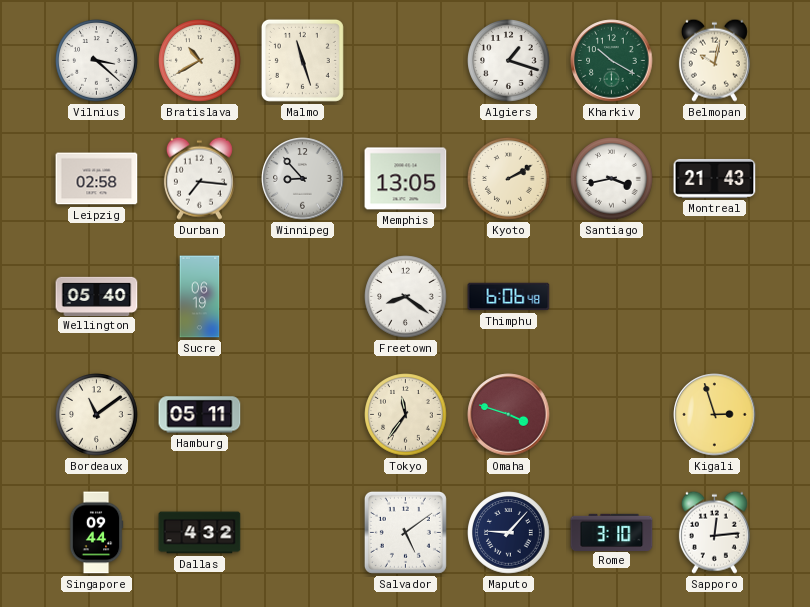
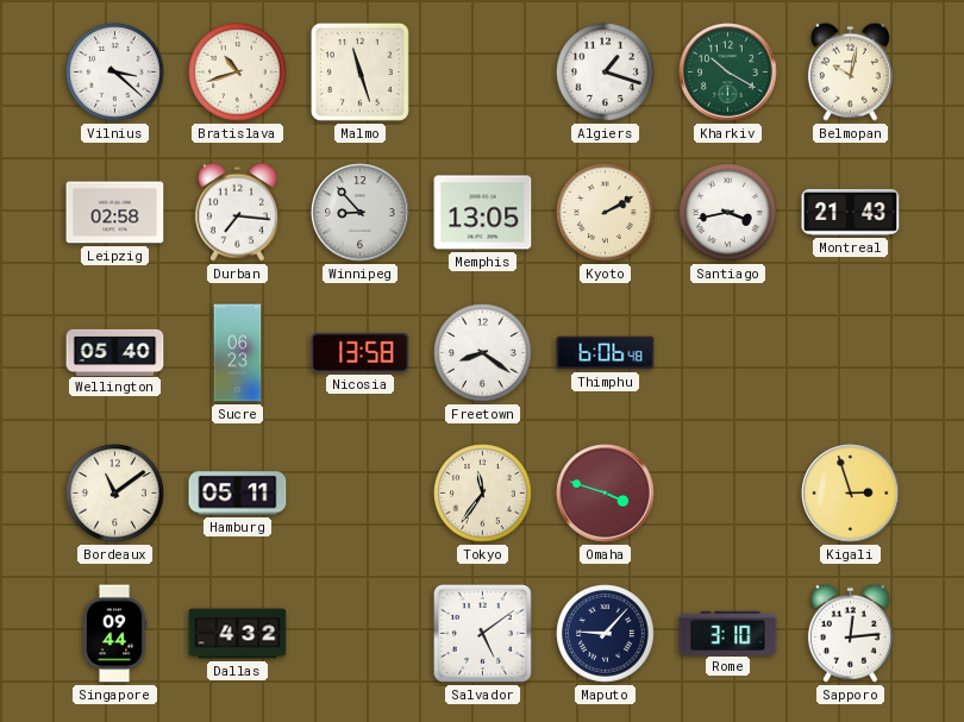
Bratislava: 10:40 -> 10:42
Sucre: 06:19 -> 06:23
Nicosia: none -> 13:58
